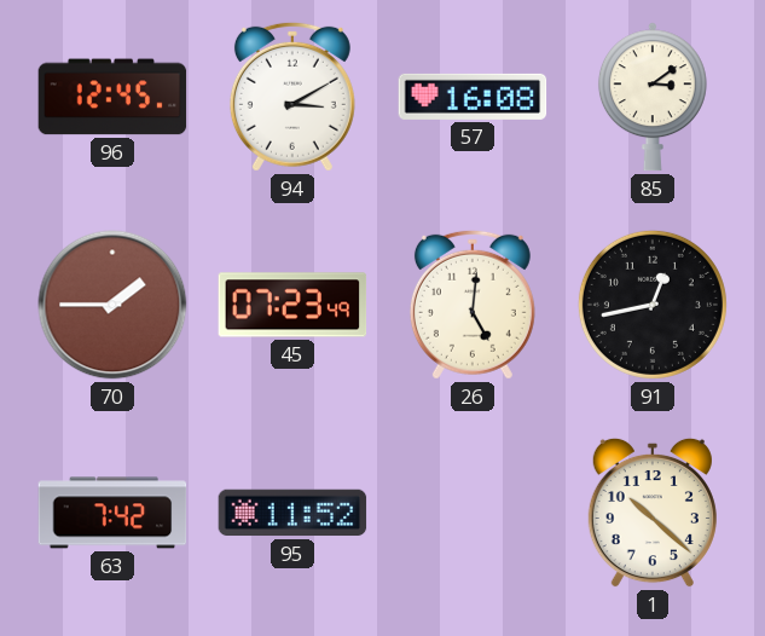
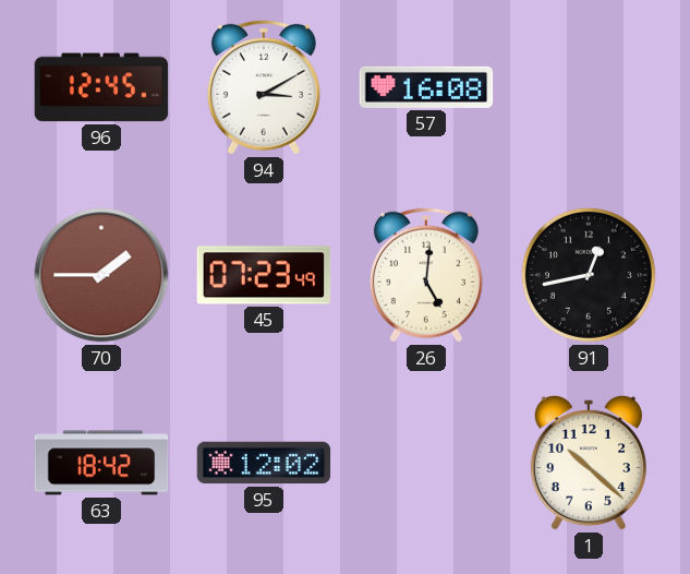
85: 3:09 -> none
63: 7:42 -> 18:42
95: 11:52 -> 12:02
